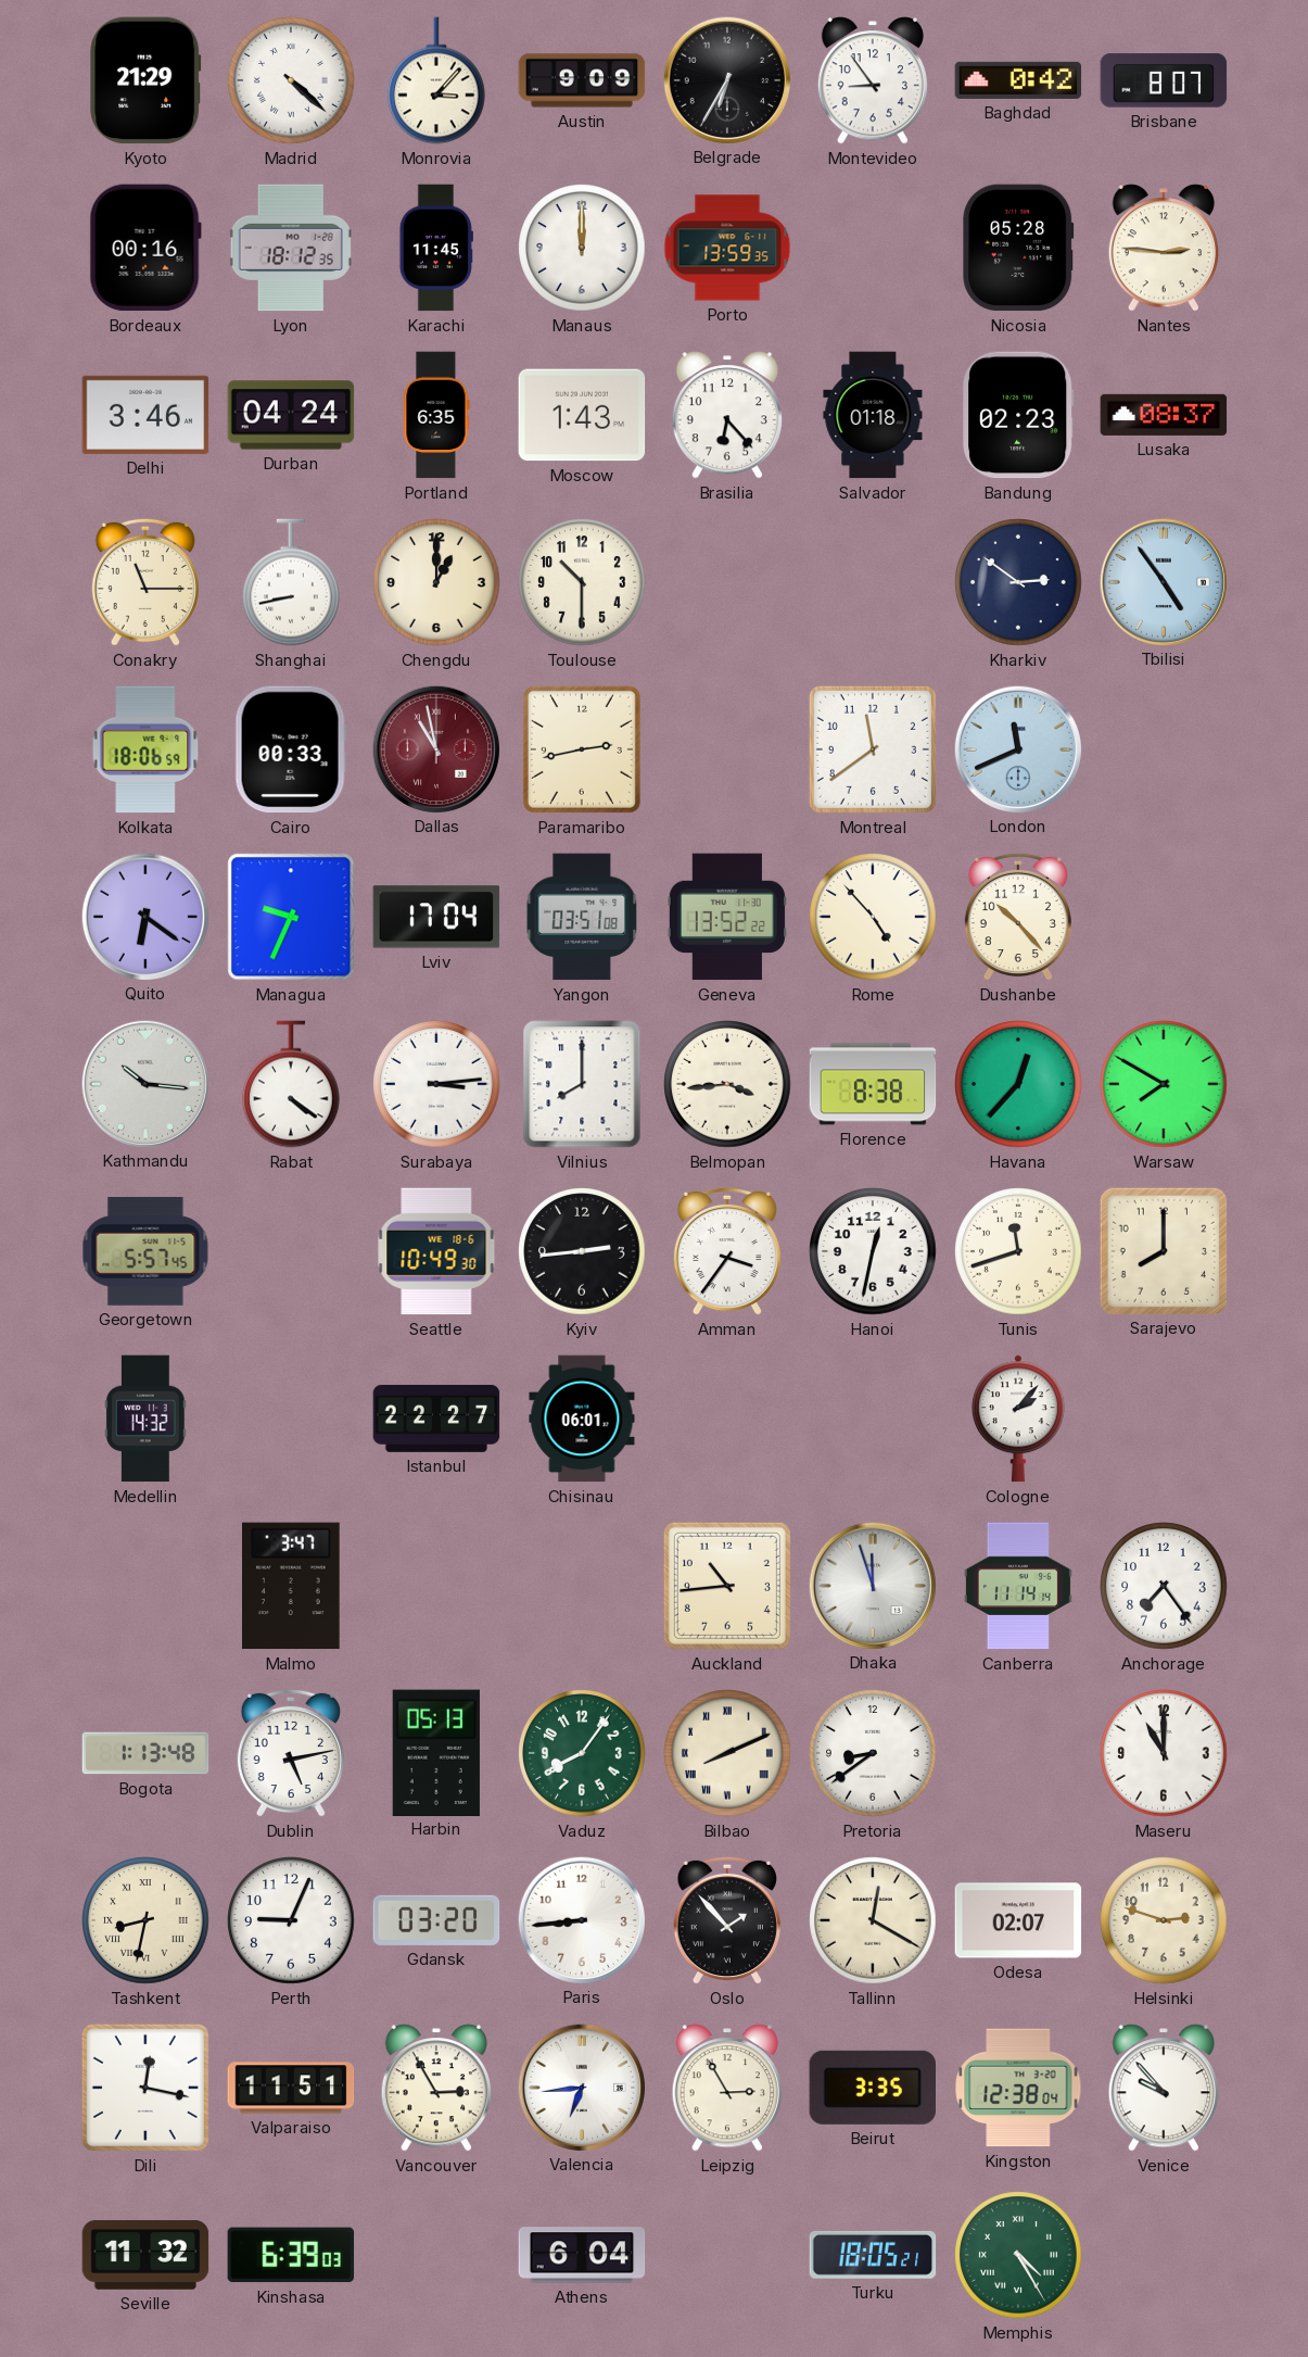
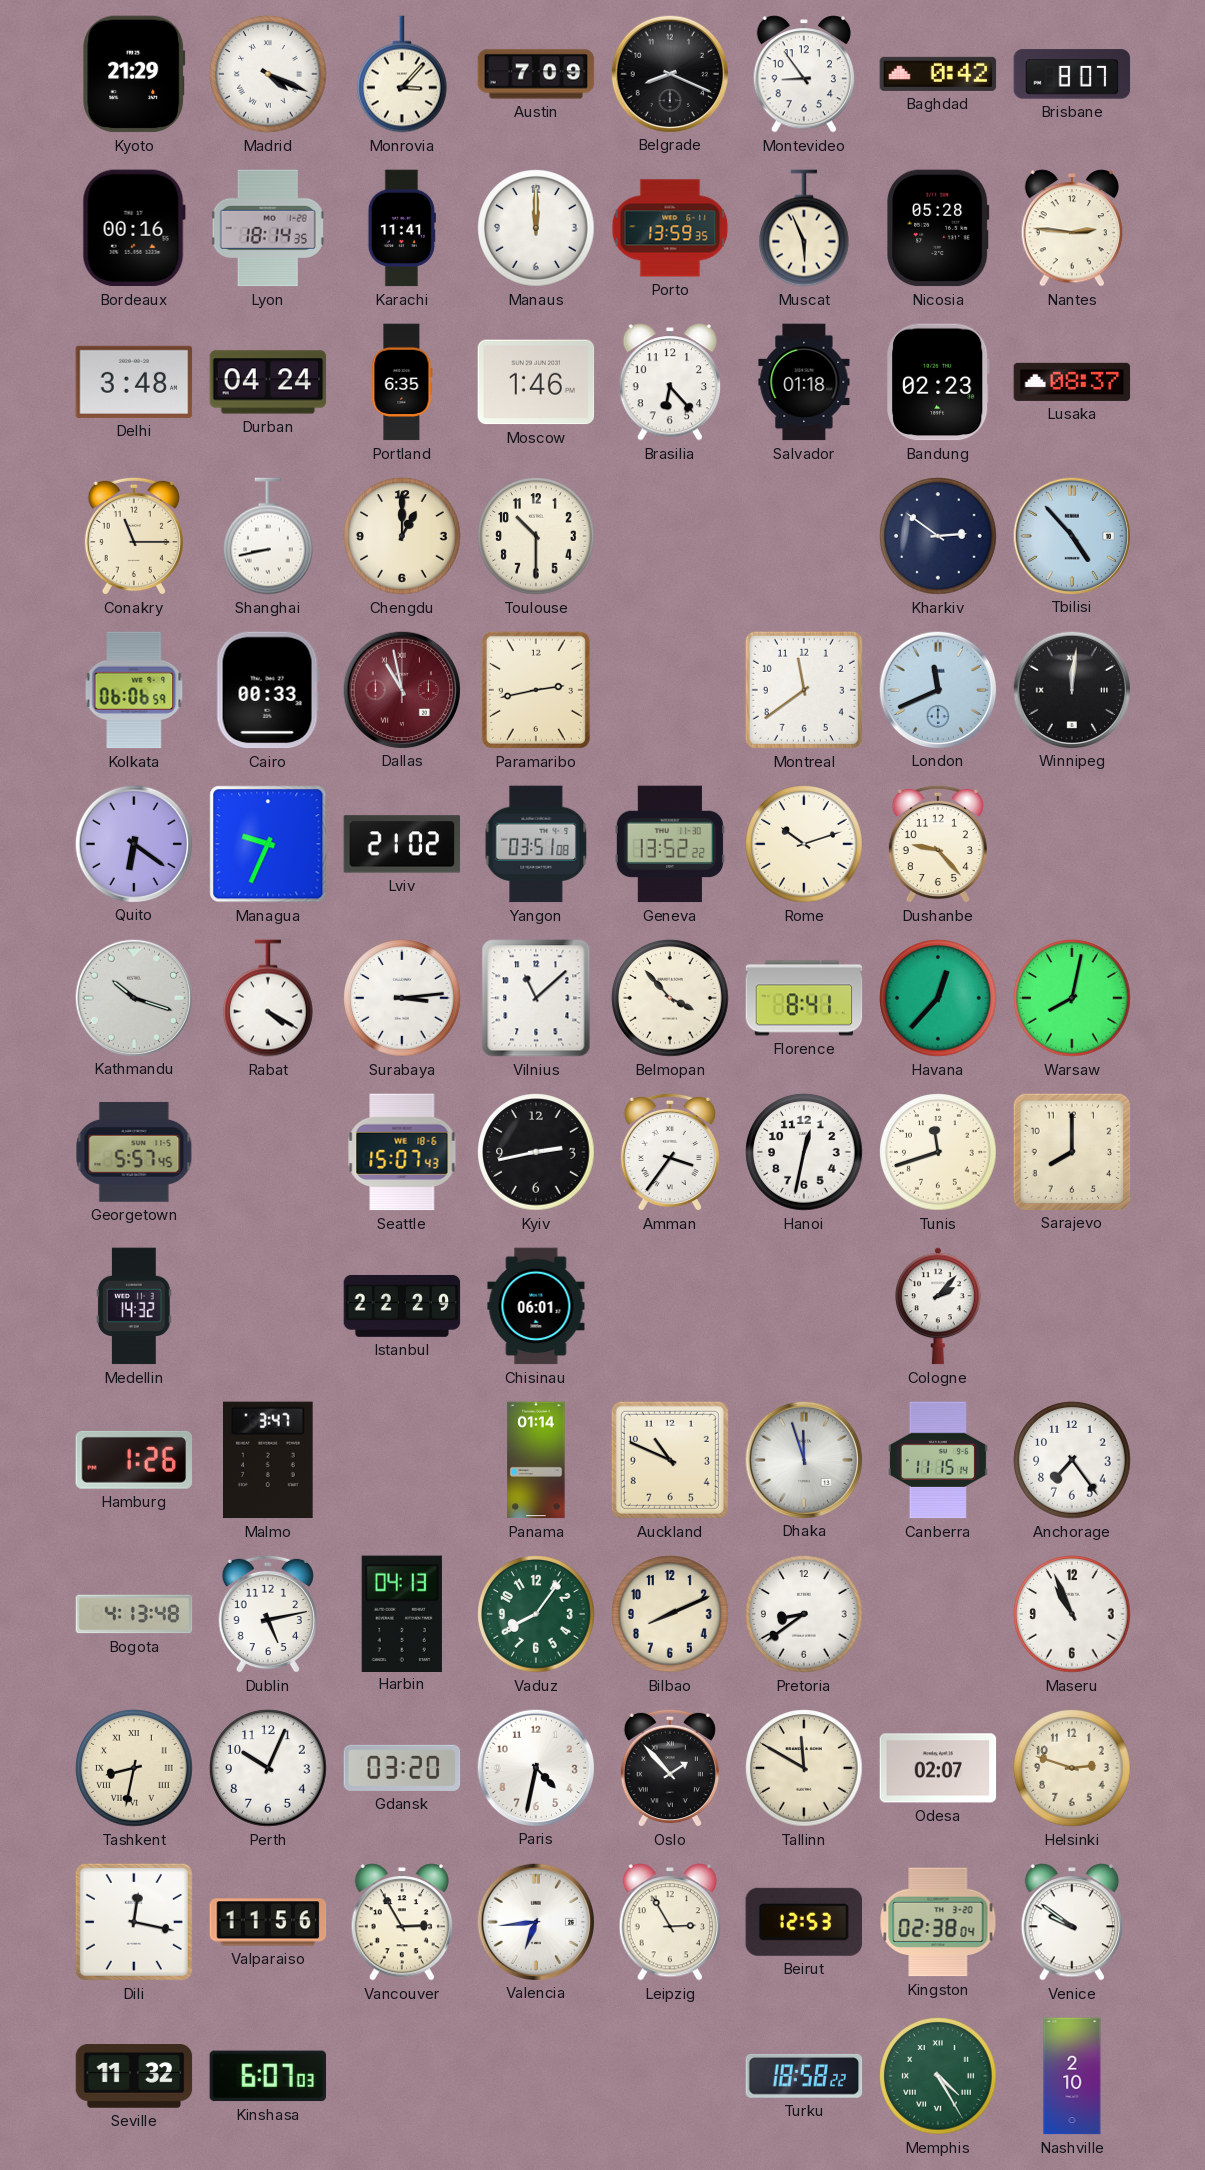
Madrid: 4:22 -> 4:19
Austin: 9:09 -> 7:09
Belgrade: 6:35 -> 8:19
Lyon: 18:12 -> 18:14
Karachi: 11:45 -> 11:41
Muscat: none -> 5:56
Delhi: 3:46 -> 3:48
Moscow: 1:43 -> 1:46
Tbilisi: 4:54 -> 4:53
Kolkata: 18:06 -> 06:06
Winnipeg: none -> 12:01
Lviv: 17:04 -> 21:02
Rome: 4:53 -> 10:12
Dushanbe: 10:23 -> 9:23
Kathmandu: 10:16 -> 10:18
Rabat: 4:21 -> 4:20
Vilnius: 8:00 -> 11:08
Belmopan: 3:44 -> 3:53
Florence: 8:38 -> 8:41
Warsaw: 7:50 -> 8:02
Seattle: 10:49 -> 15:07
Kyiv: 2:44 -> 2:43
Istanbul: 22:27 -> 22:29
Hamburg: none -> 1:26
Panama: none -> 01:14
Auckland: 10:44 -> 10:49
Canberra: 11:14 -> 11:15
Bogota: 1:13 -> 4:13
Harbin: 05:13 -> 04:13
Bilbao numerals: Roman -> Arabic
Maseru: 11:00 -> 10:56
Perth: 9:04 -> 10:04
Paris: 8:44 -> 4:32
Tallinn: 12:20 -> 11:50
Valparaiso: 11:51 -> 11:56
Beirut: 3:35 -> 12:53
Kingston: 12:38 -> 02:38
Venice: 9:53 -> 9:51
Kinshasa: 6:39 -> 6:07
Athens: 6:04 -> none
Turku: 18:05 -> 18:58
Nashville: none -> 2:10
